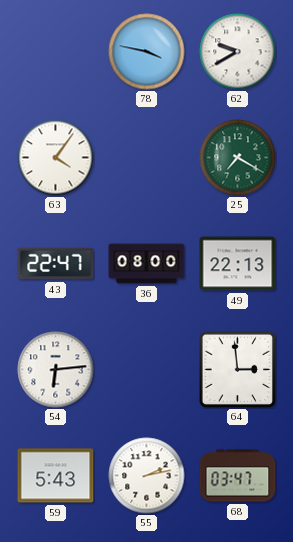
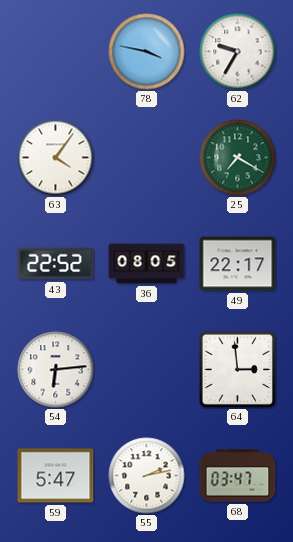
62: 9:40 -> 9:35
43: 22:47 -> 22:52
36: 08:00 -> 08:05
49: 22:13 -> 22:17
59: 5:43 -> 5:47
